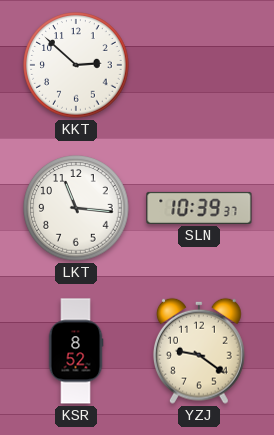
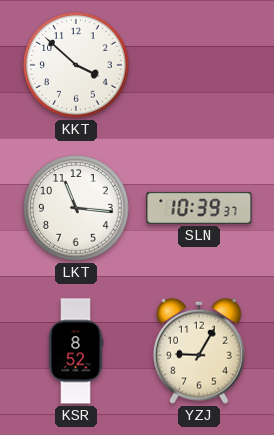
KKT: 2:52 -> 3:52
YZJ: 9:21 -> 9:05
